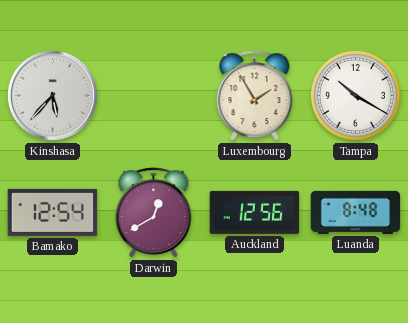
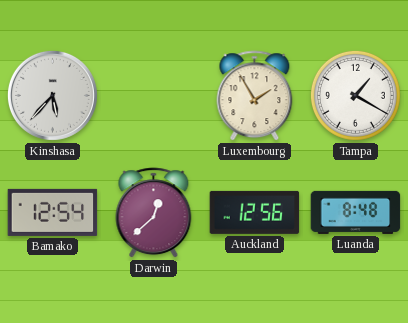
Tampa: 10:20 -> 1:20
Darwin: 12:40 -> 12:38
